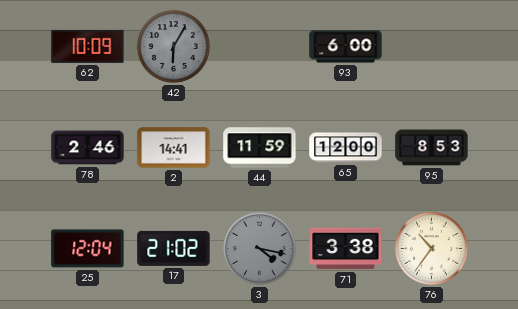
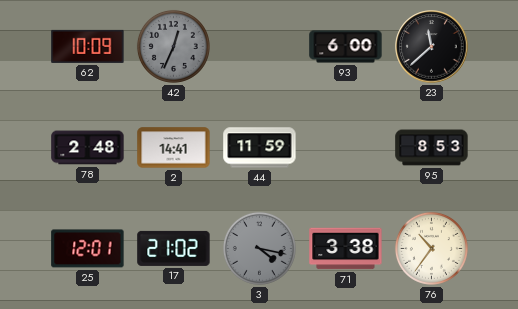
42: 6:05 -> 12:34
23: none -> 11:38
78: 2:46 -> 2:48
65: 12:00 -> none
25: 12:04 -> 12:01
